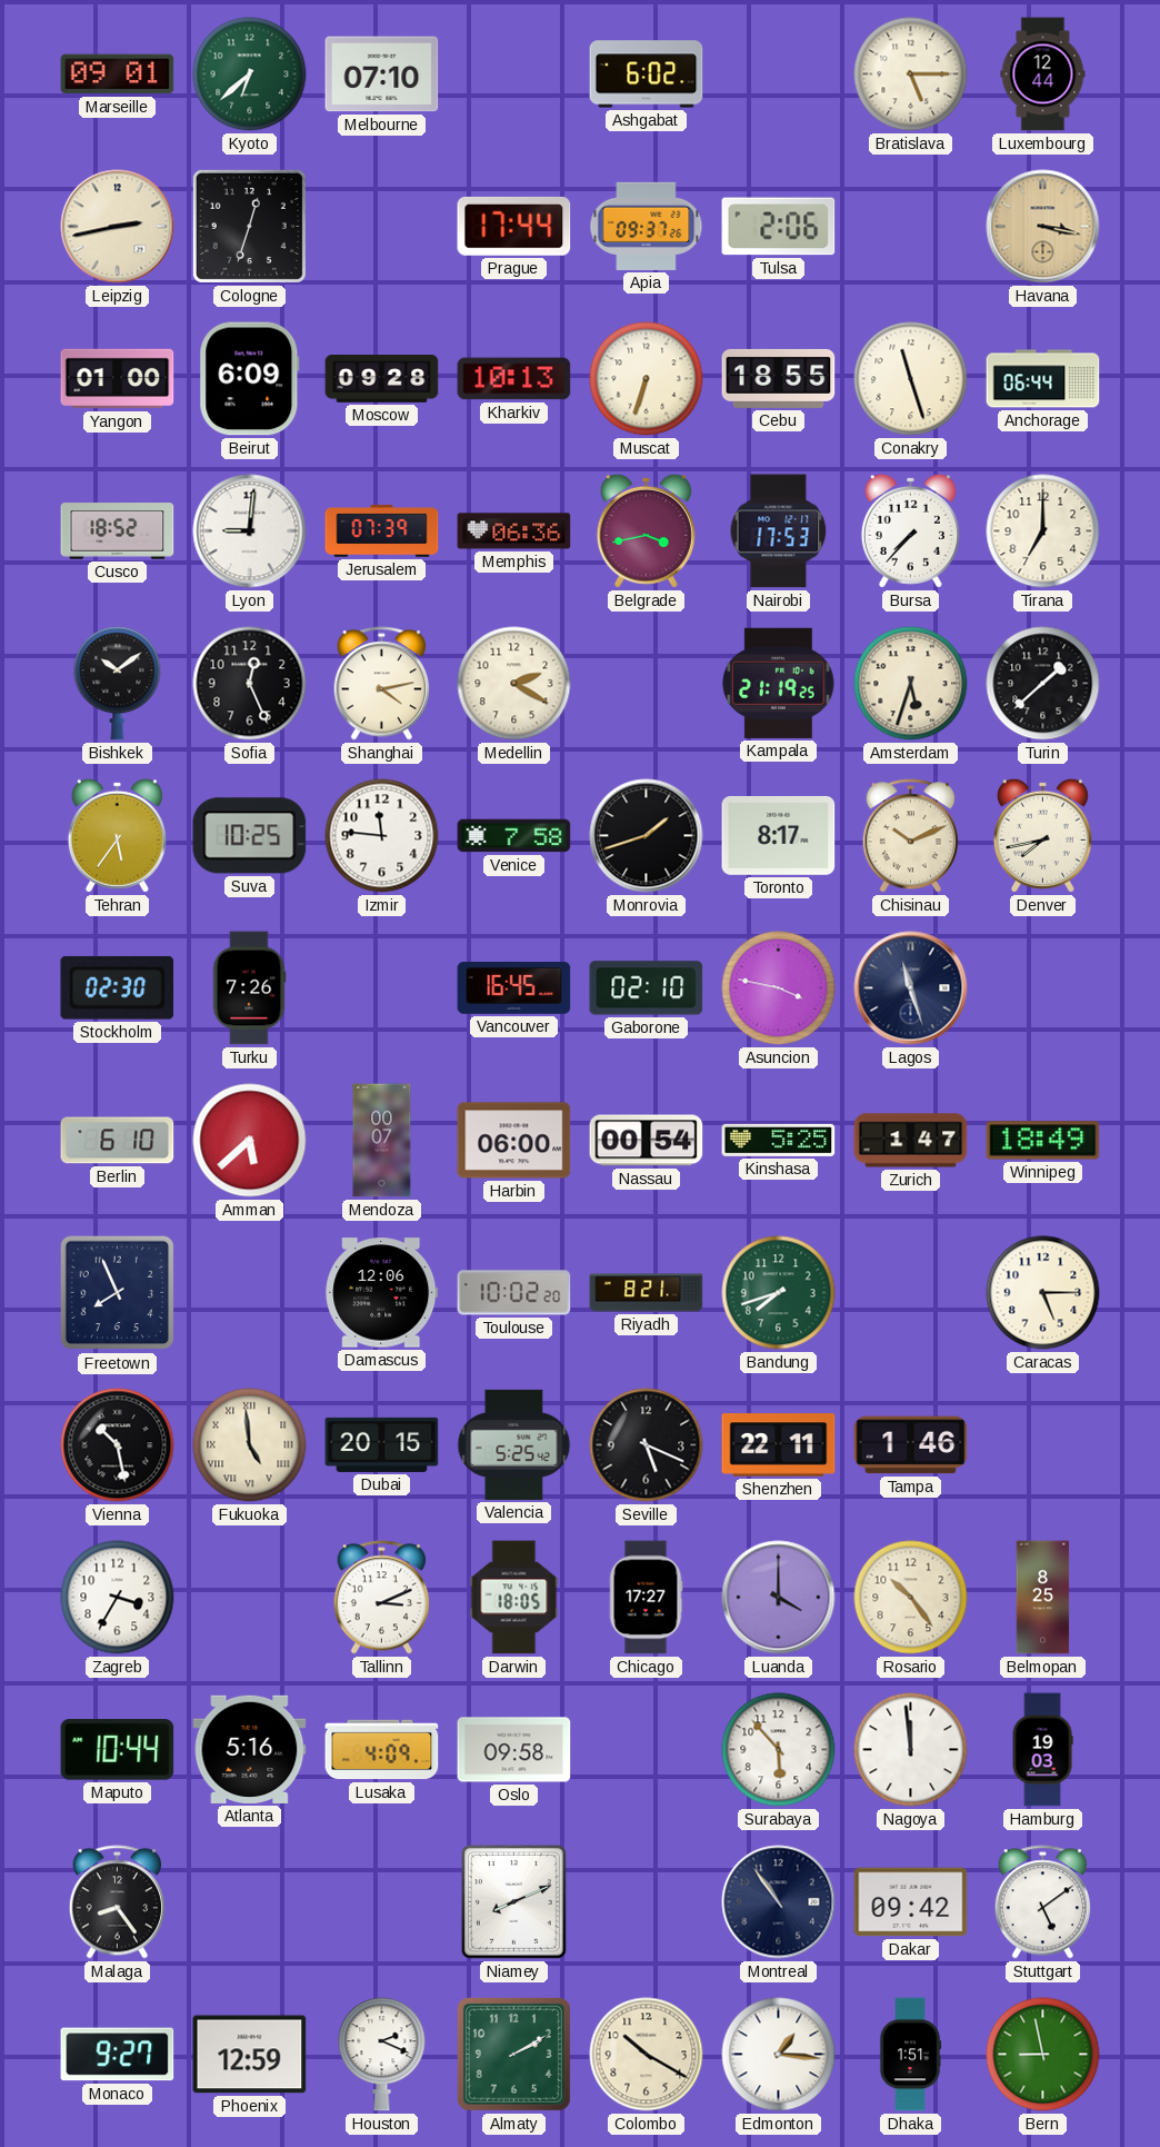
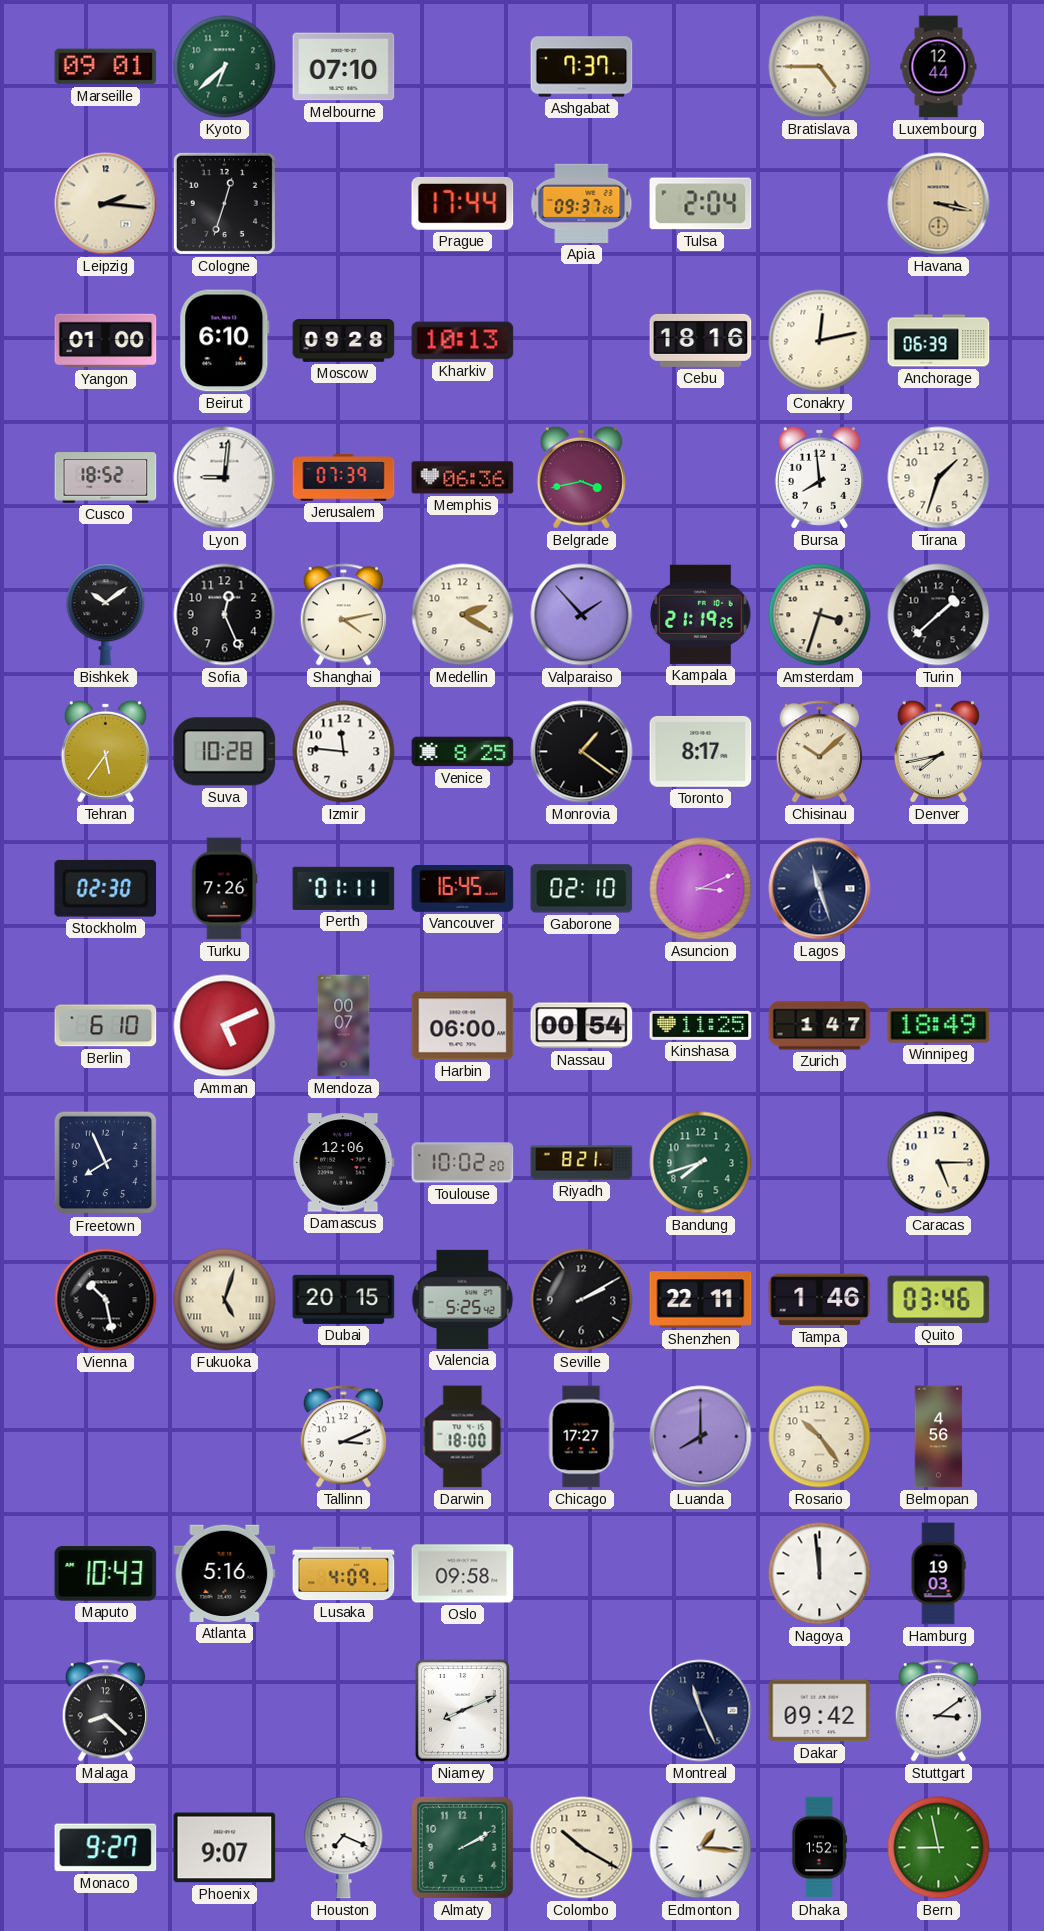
Ashgabat: 6:02 -> 7:37
Bratislava: 5:15 -> 4:45
Leipzig: 2:43 -> 2:16
Tulsa: 2:06 -> 2:04
Beirut: 6:09 -> 6:10
Muscat: 6:33 -> none
Cebu: 18:55 -> 18:16
Conakry: 11:27 -> 12:13
Anchorage: 06:44 -> 06:39
Nairobi: 17:53 -> none
Bursa: 7:37 -> 7:59
Tirana: 7:00 -> 1:33
Valparaiso: none -> 1:53
Amsterdam: 5:33 -> 3:33
Suva: 10:25 -> 10:28
Venice: 7:58 -> 8:25
Monrovia: 1:42 -> 1:21
Chisinau: 10:11 -> 10:08
Perth: none -> 01:11
Asuncion: 3:47 -> 3:11
Amman: 5:38 -> 5:11
Kinshasa: 5:25 -> 11:25
Fukuoka: 4:59 -> 5:03
Seville: 5:19 -> 2:10
Quito: none -> 03:46
Zagreb: 3:35 -> none
Darwin: 18:05 -> 18:00
Luanda: 4:00 -> 8:00
Belmopan: 8:25 -> 4:56
Maputo: 10:44 -> 10:43
Surabaya: 5:53 -> none
Malaga: 8:24 -> 8:22
Montreal: 10:54 -> 11:26
Stuttgart: 5:09 -> 3:09
Phoenix: 12:59 -> 9:07
Houston: 2:19 -> 7:19
Dhaka: 1:51 -> 1:52
